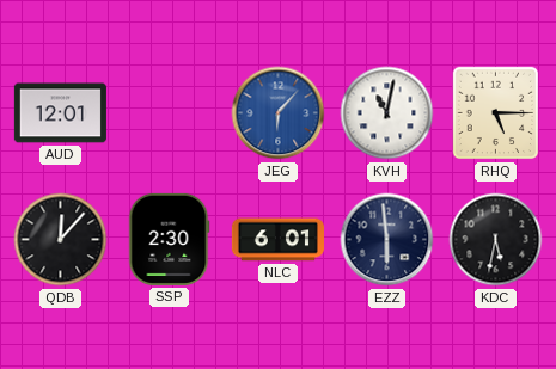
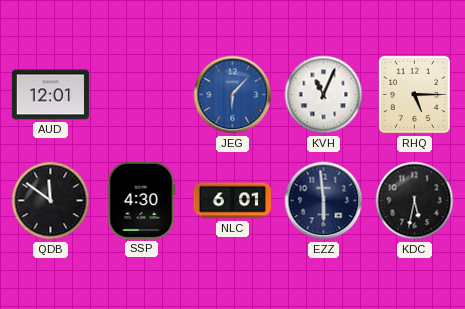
KVH: 11:02 -> 11:04
QDB: 12:07 -> 11:51
SSP: 2:30 -> 4:30
